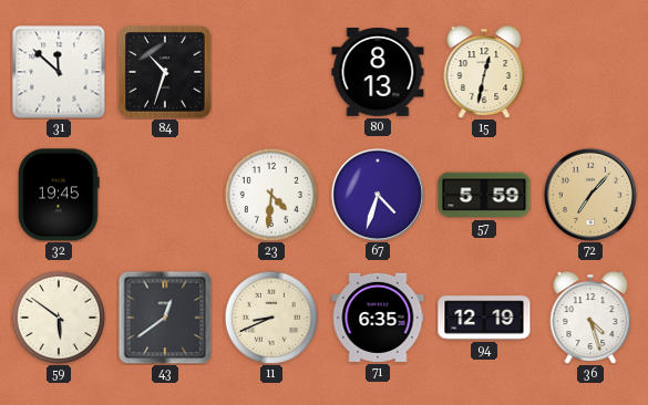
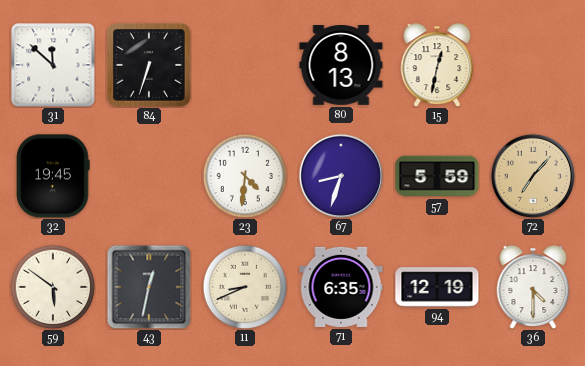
84: 10:33 -> 6:33
67: 4:33 -> 8:33
43: 12:39 -> 12:32
36: 4:27 -> 4:30
